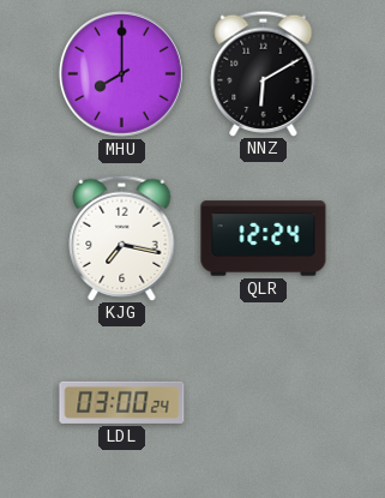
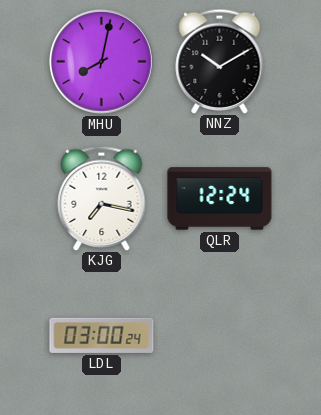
MHU: 8:00 -> 8:02
NNZ: 6:10 -> 10:10
